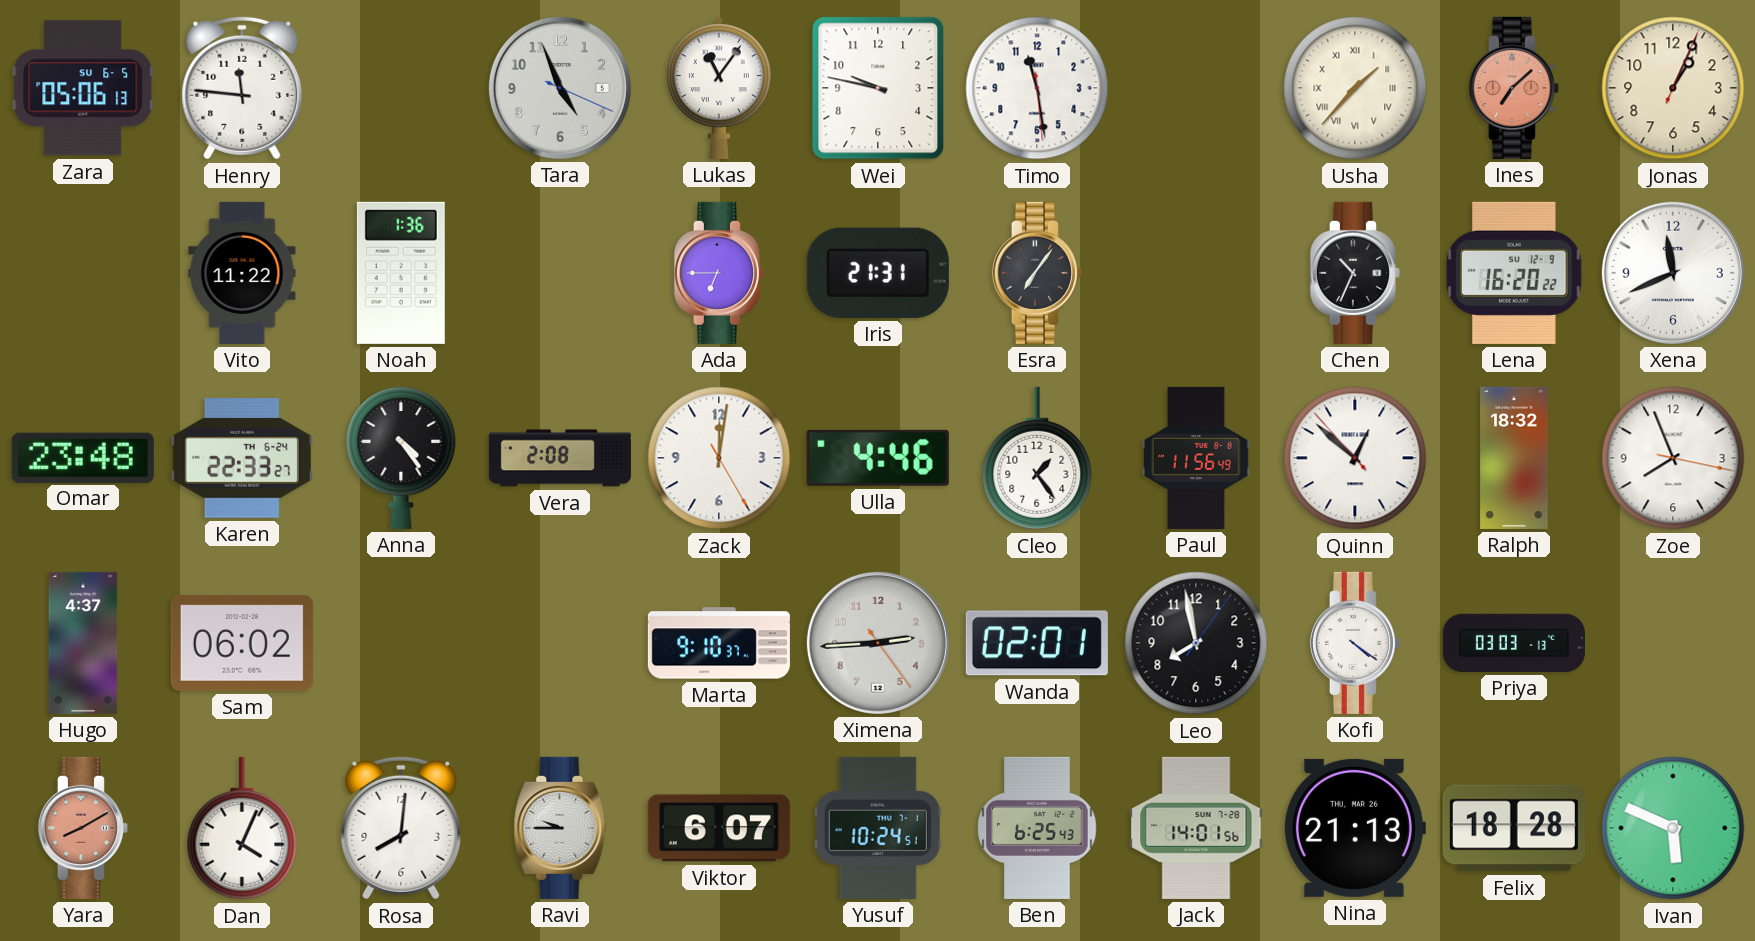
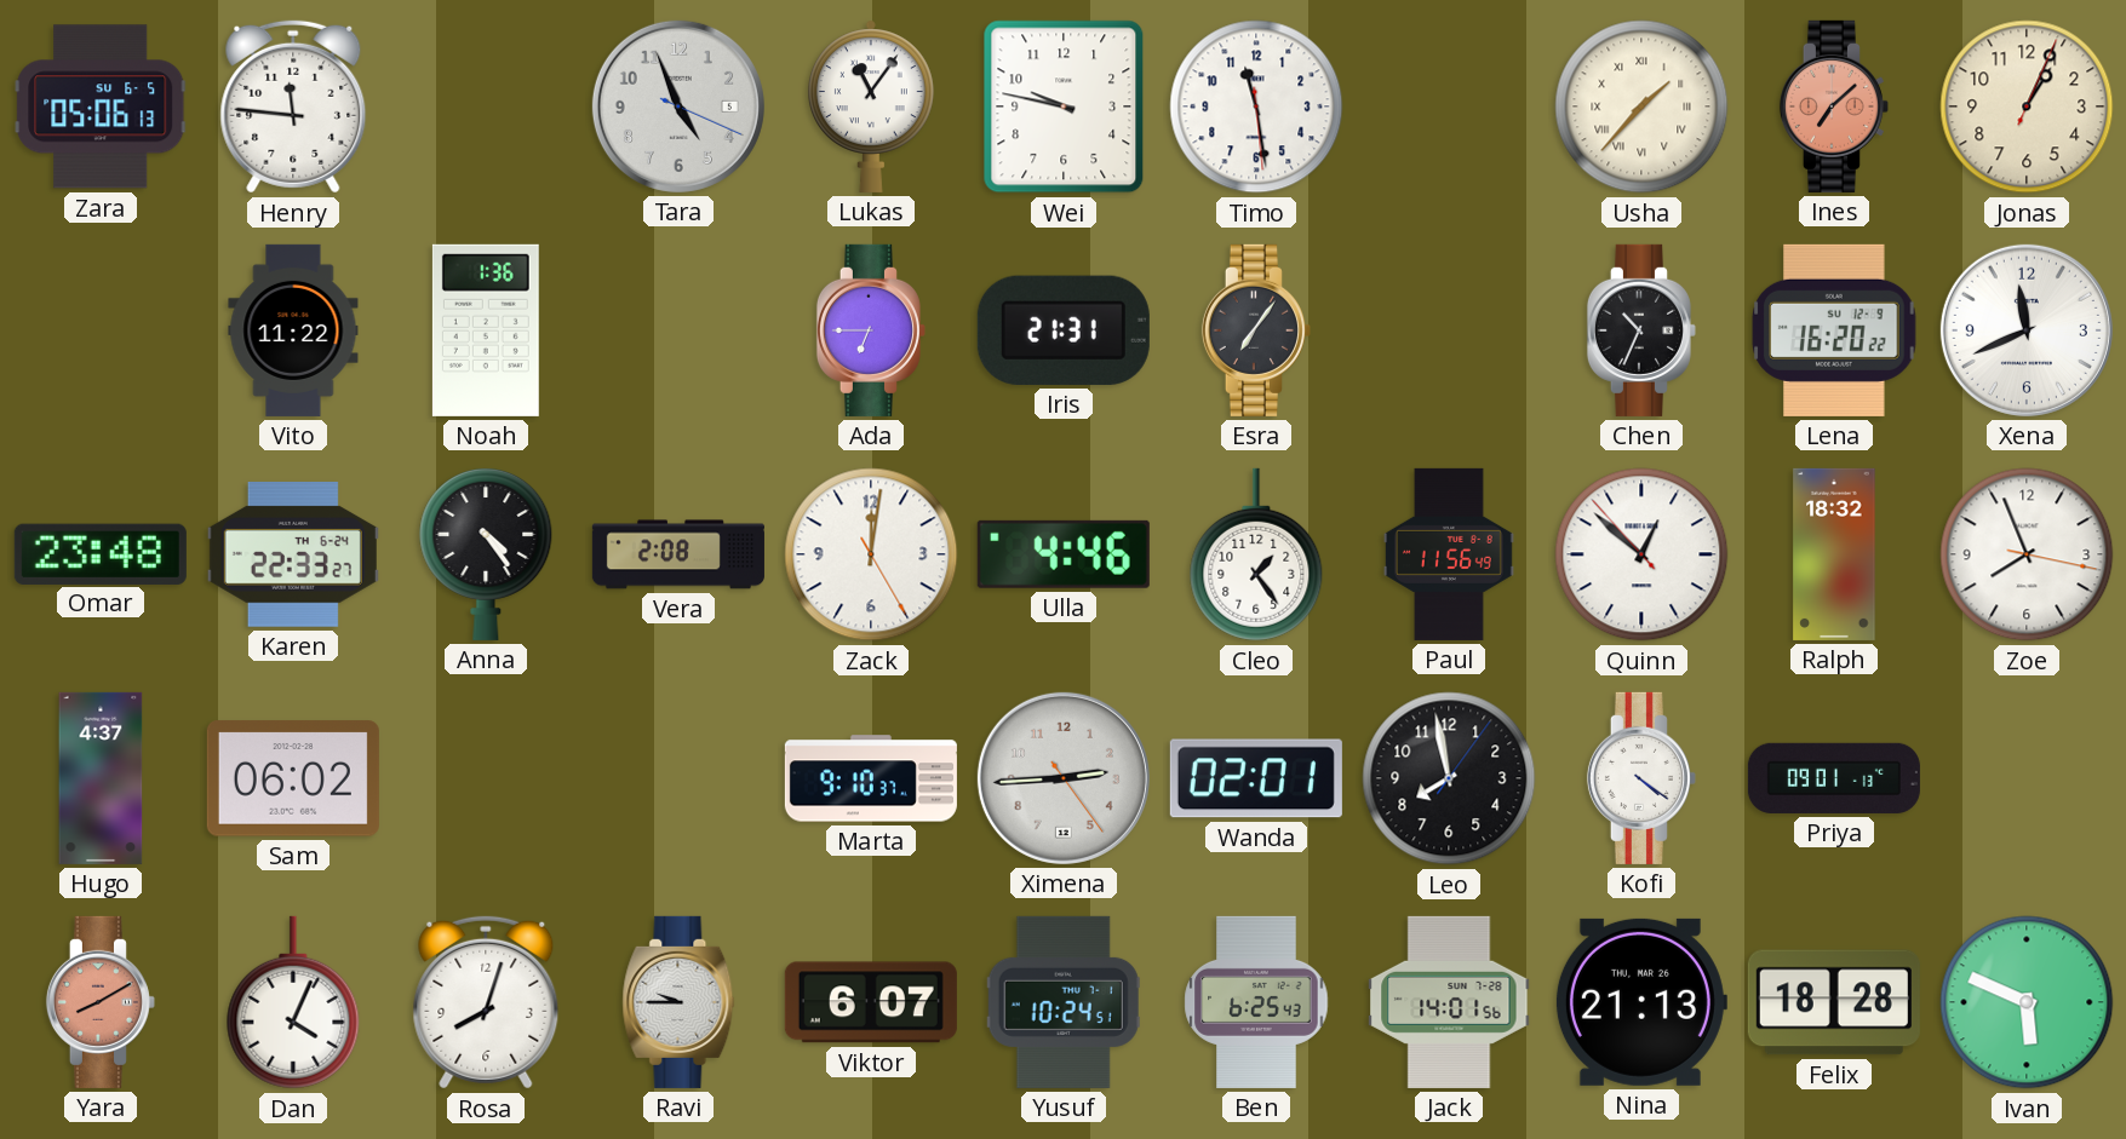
Priya: 03:03 -> 09:01
Rosa: 8:01 -> 8:03
